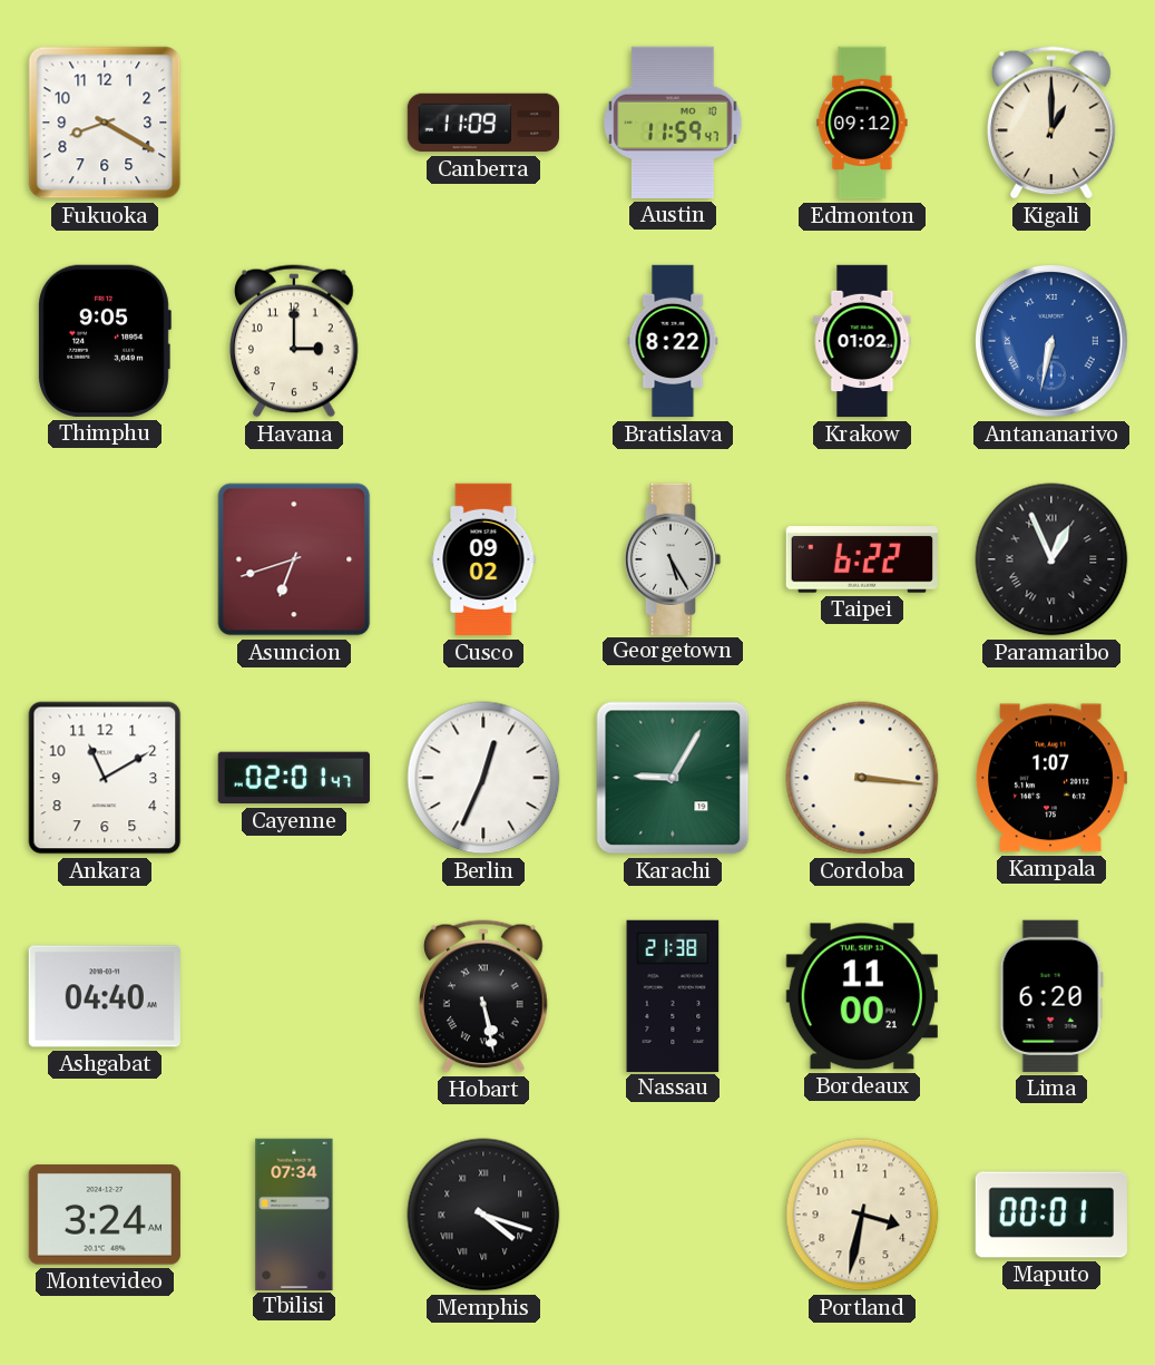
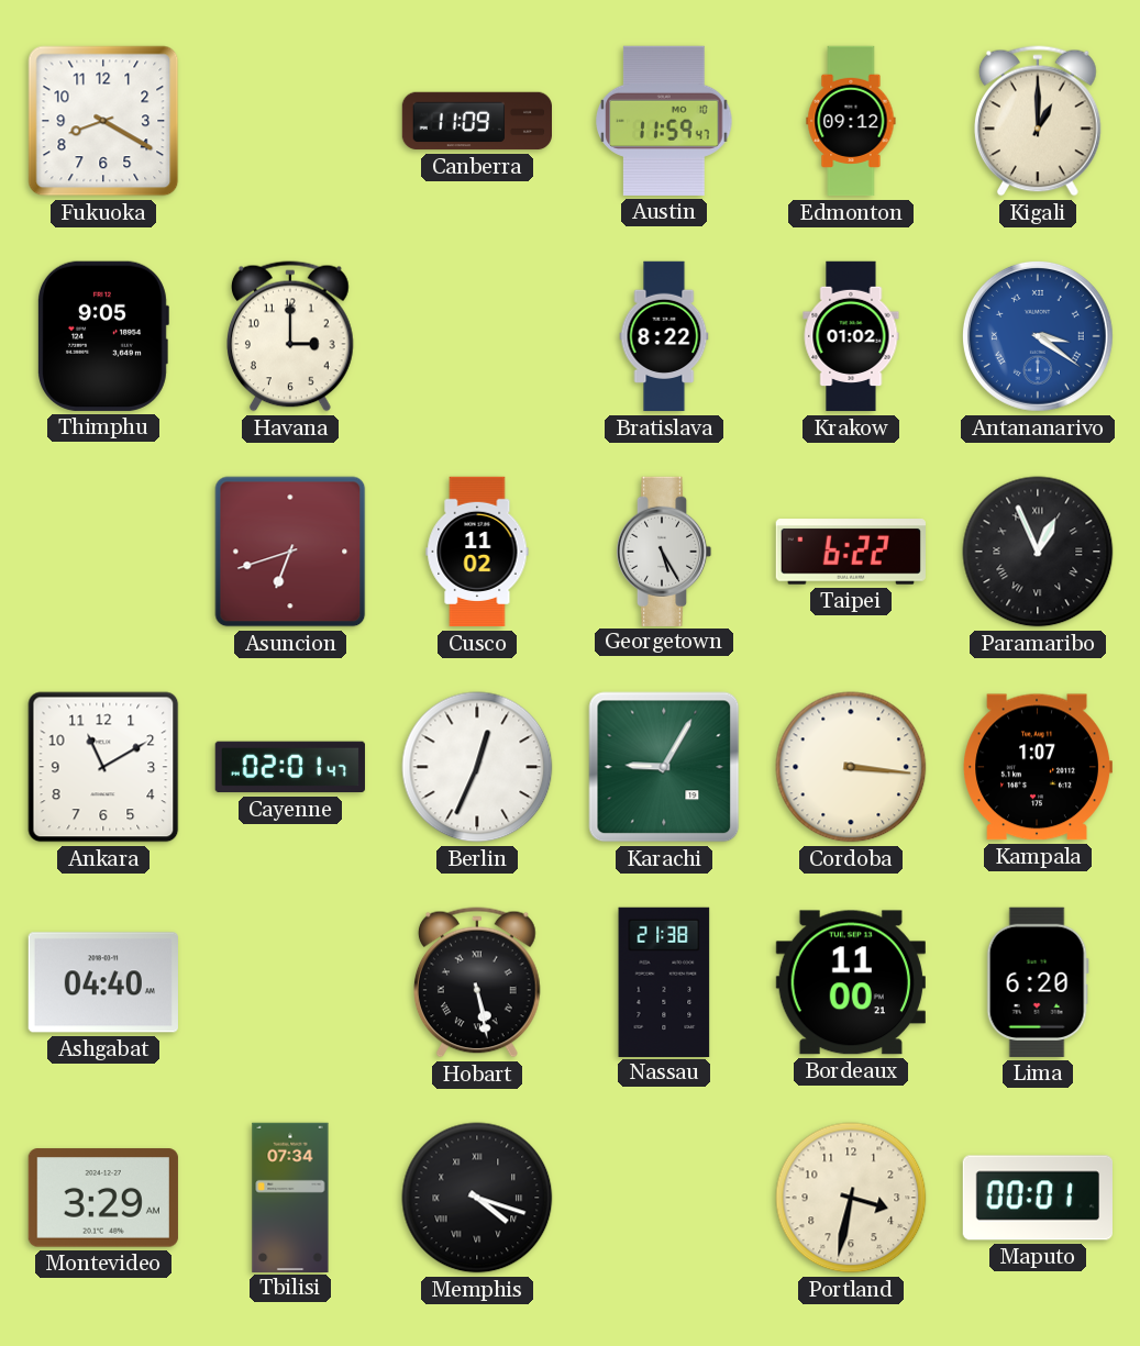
Antananarivo: 6:32 -> 3:21
Cusco: 09:02 -> 11:02
Montevideo: 3:24 -> 3:29
